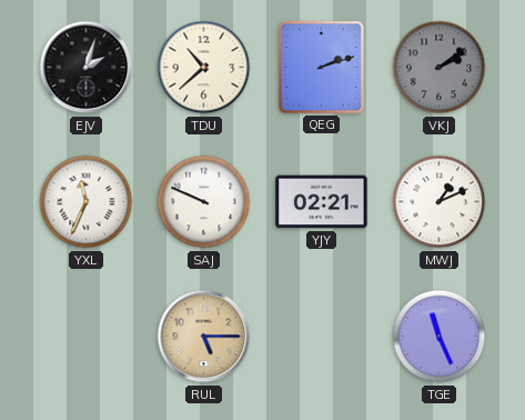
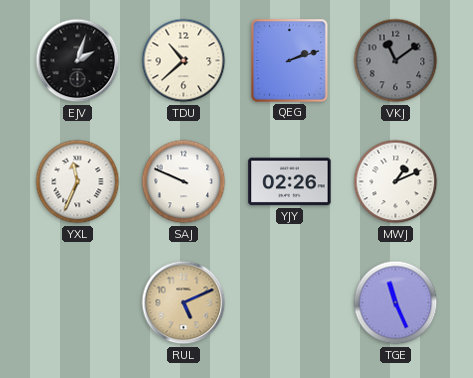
VKJ: 2:09 -> 11:09
YJY: 02:21 -> 02:26
RUL: 5:15 -> 5:11
